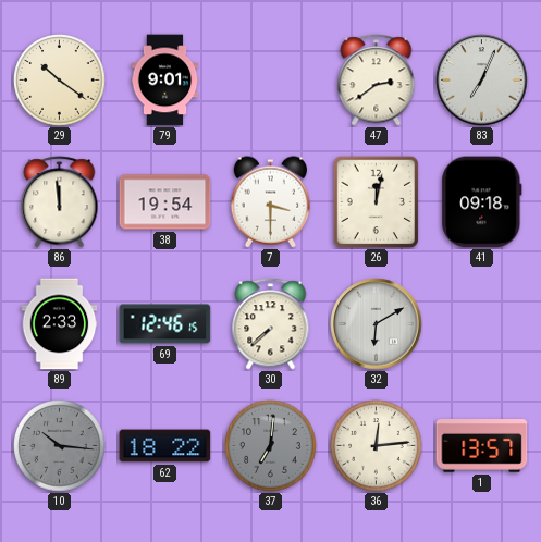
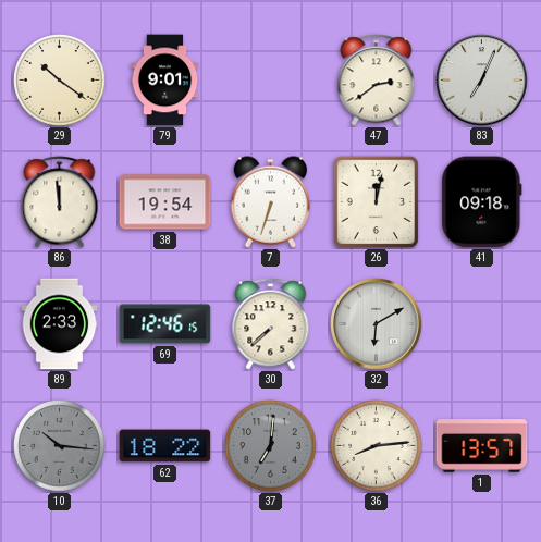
7: 3:30 -> 6:33
36: 12:14 -> 8:14
